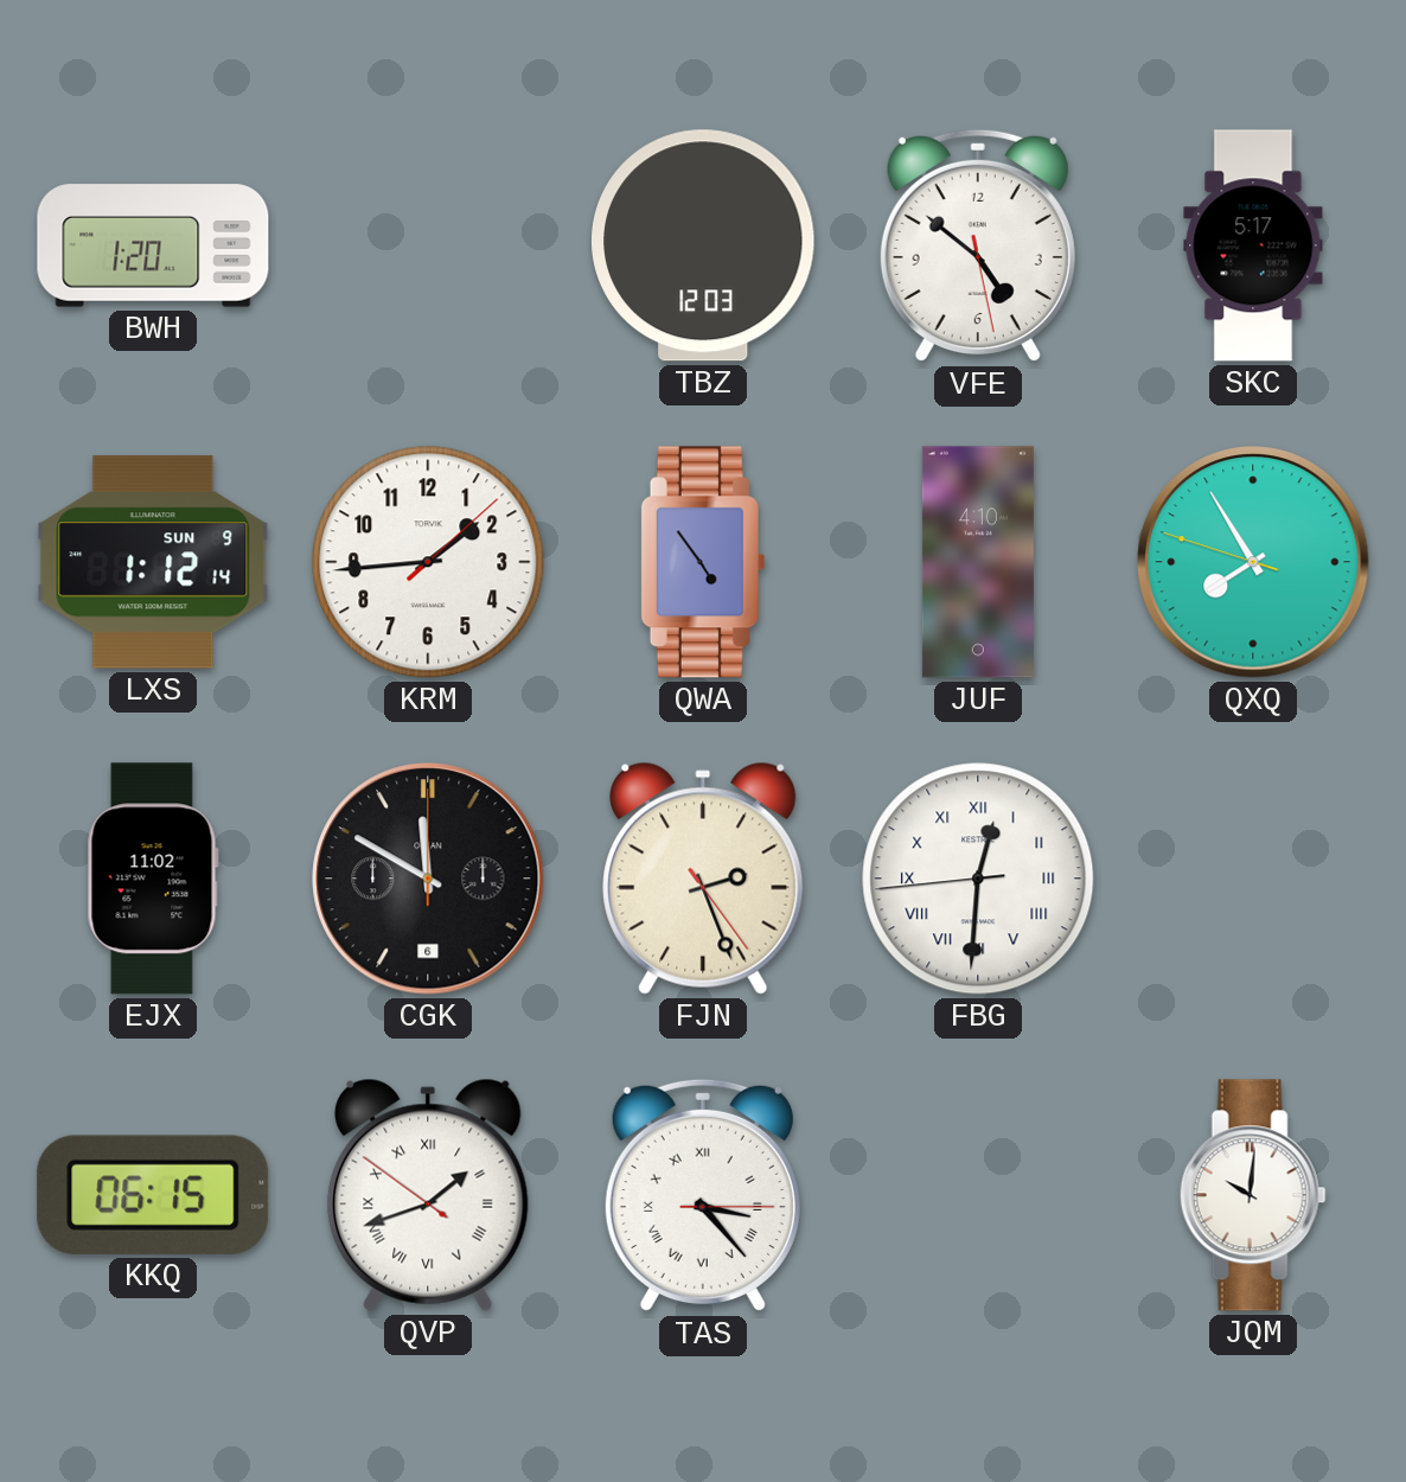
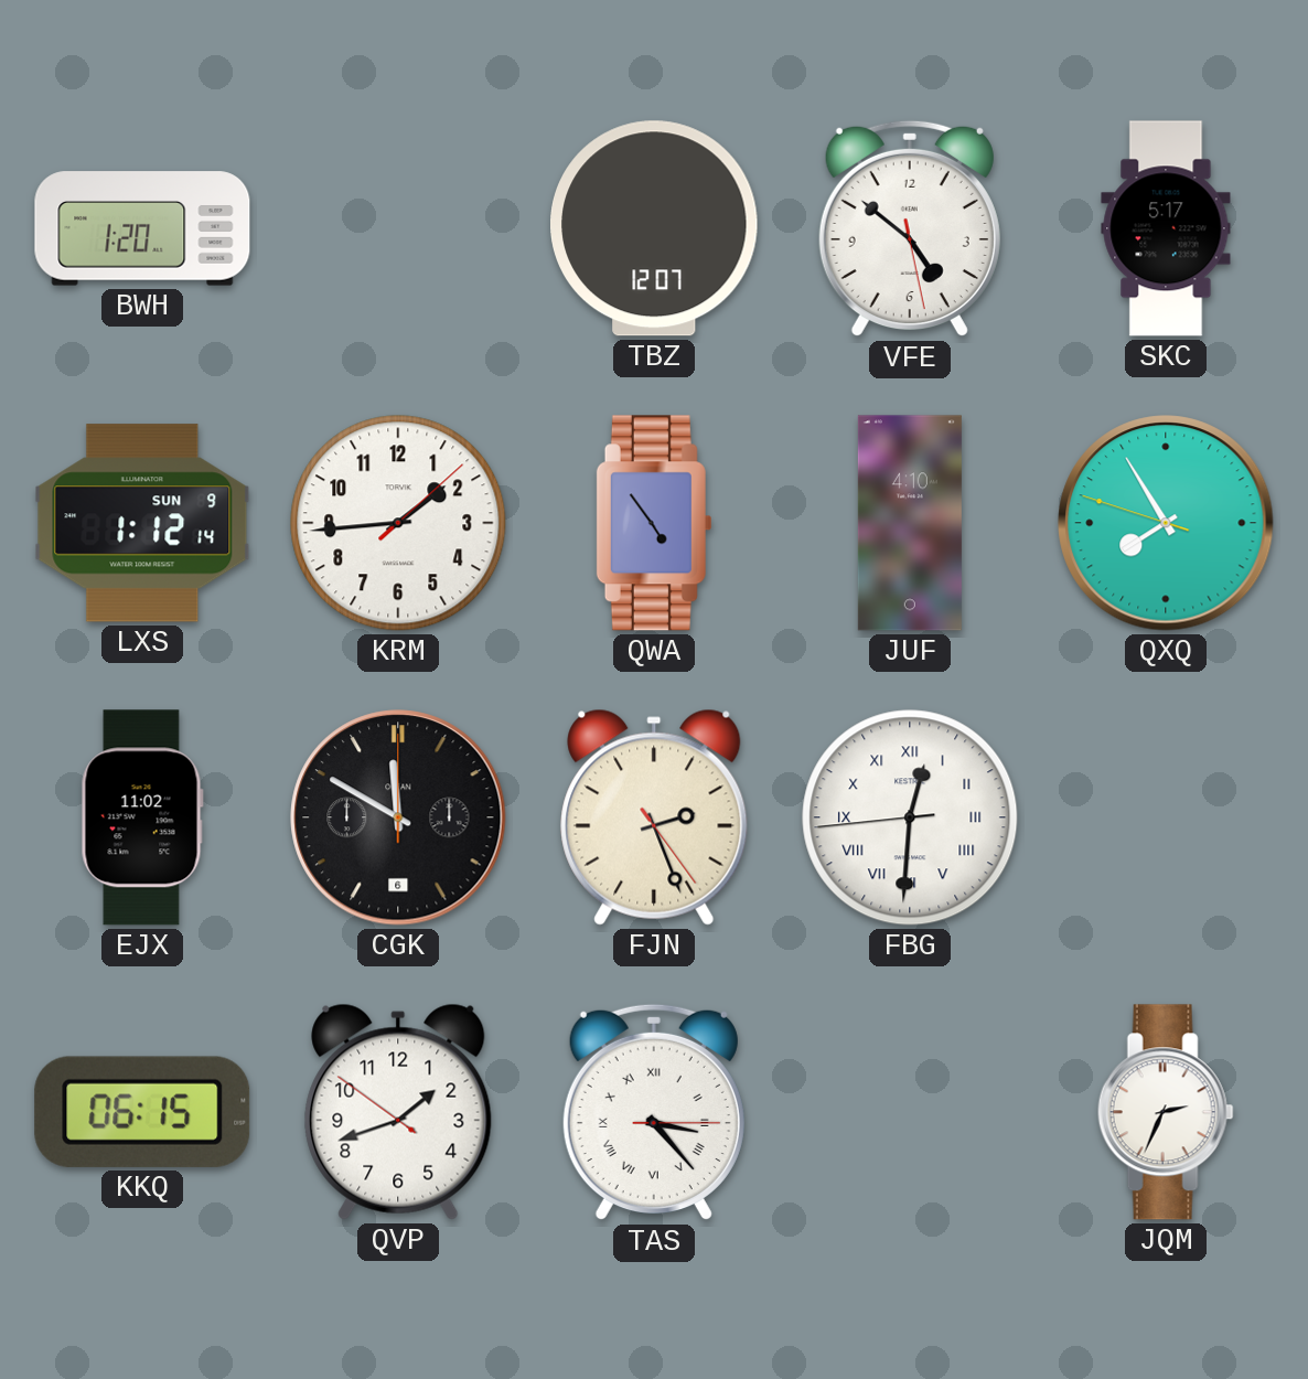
TBZ: 12:03 -> 12:07
QVP numerals: Roman -> Arabic
JQM: 10:01 -> 2:34
